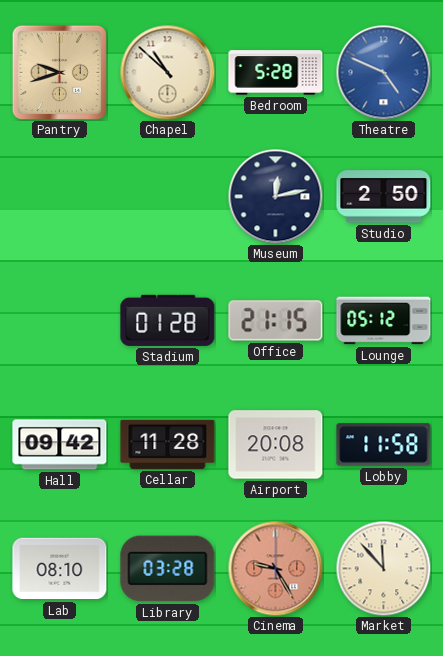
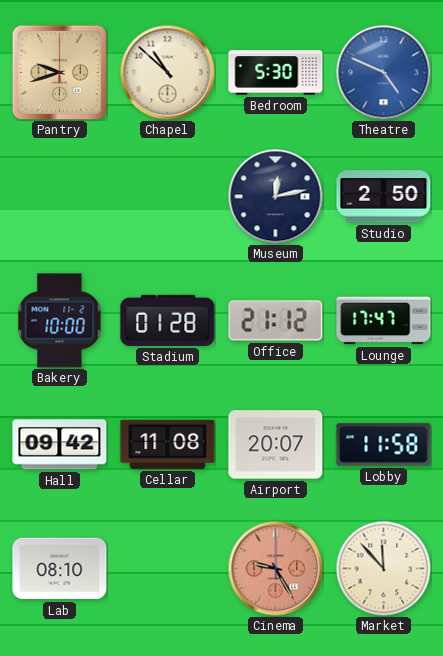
Bedroom: 5:28 -> 5:30
Bakery: none -> 10:00
Office: 21:15 -> 21:12
Lounge: 05:12 -> 17:47
Cellar: 11:28 -> 11:08
Airport: 20:08 -> 20:07
Library: 03:28 -> none
